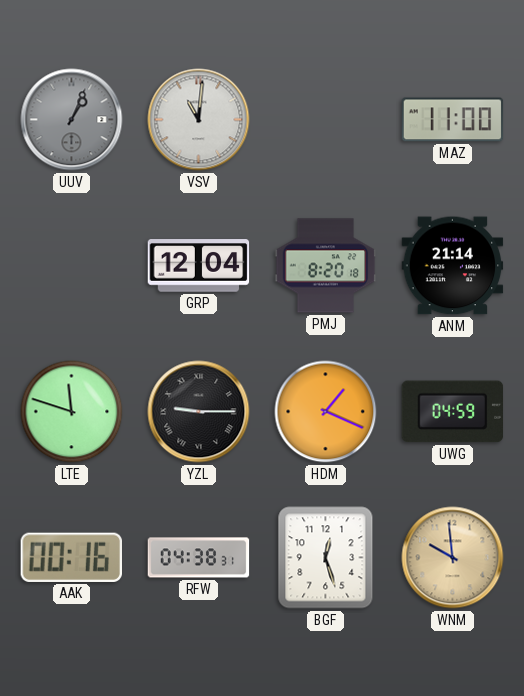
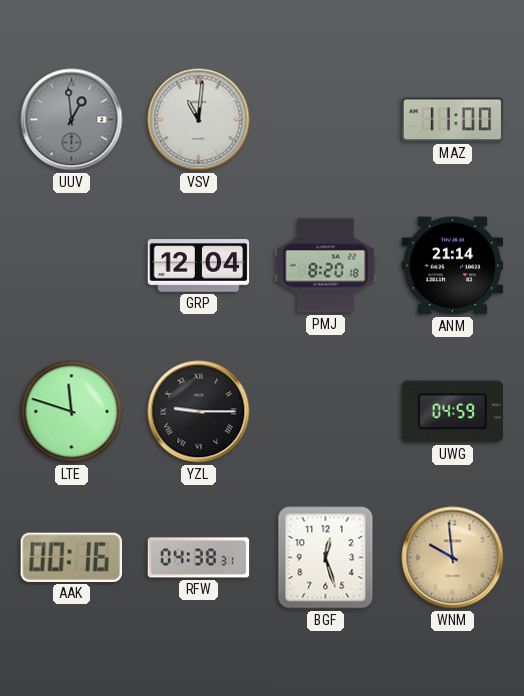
UUV: 1:04 -> 12:59
HDM: 1:19 -> none
